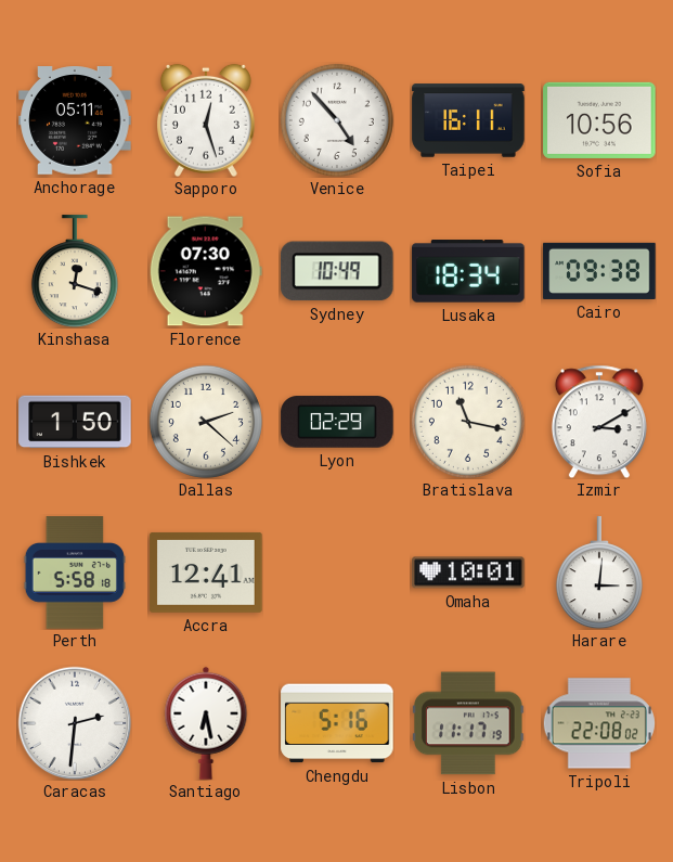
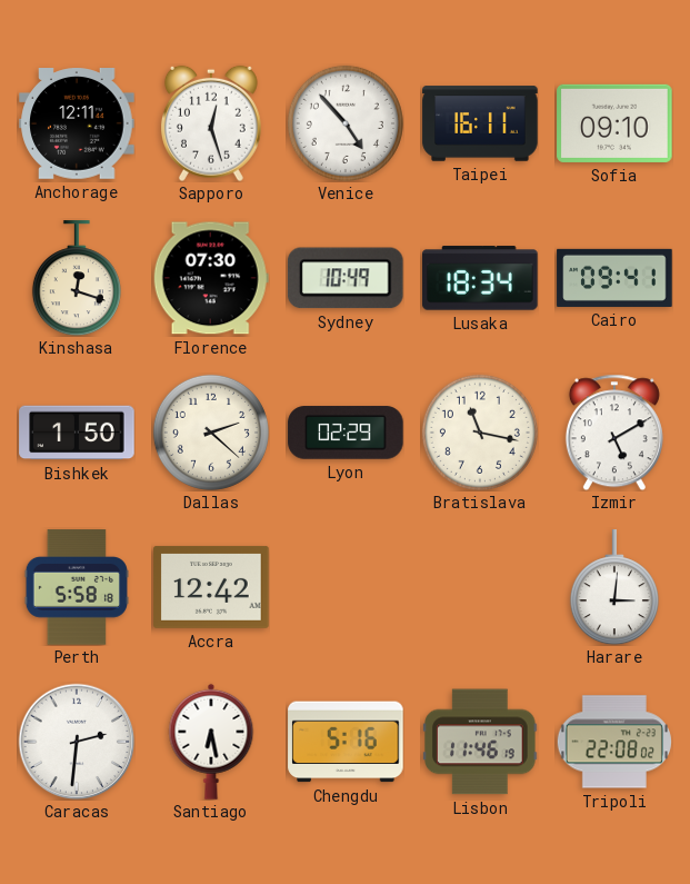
Anchorage: 05:11 -> 12:11
Sofia: 10:56 -> 09:10
Cairo: 09:38 -> 09:41
Izmir: 3:10 -> 5:10
Accra: 12:41 -> 12:42
Omaha: 10:01 -> none
Lisbon: 11:17 -> 11:46
